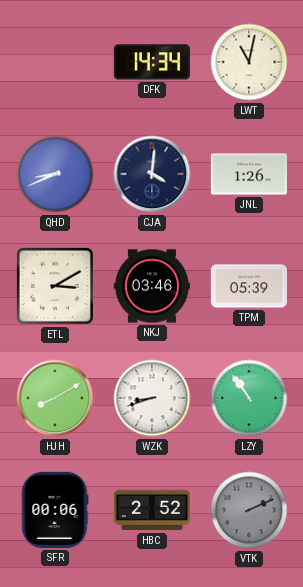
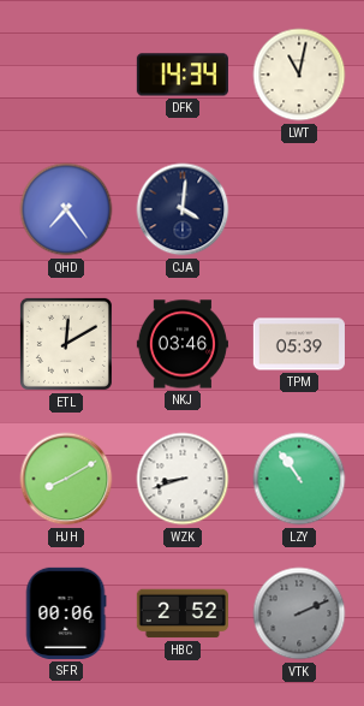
QHD: 8:41 -> 7:24
JNL: 1:26 -> none
ETL: 3:10 -> 12:10
